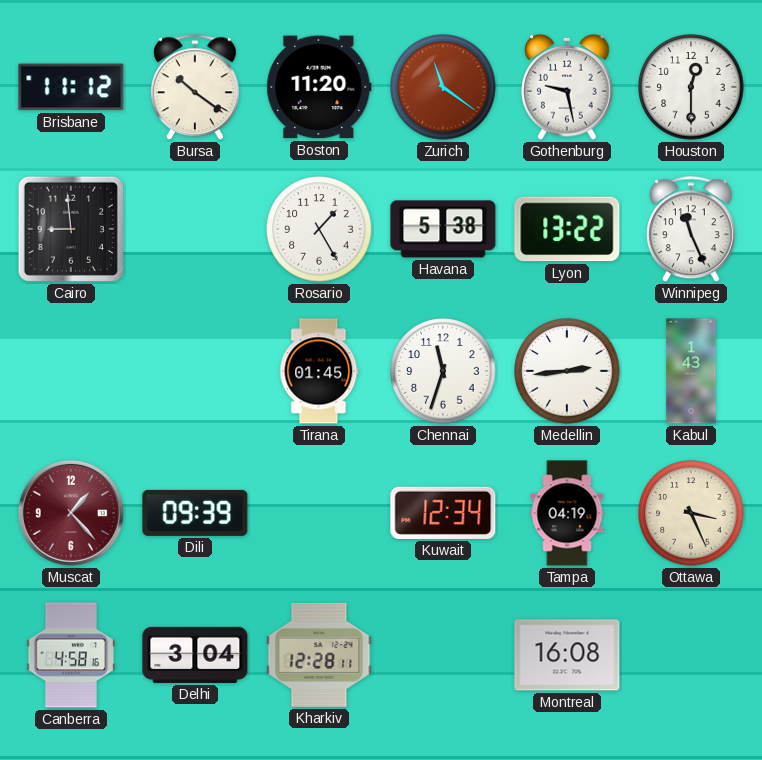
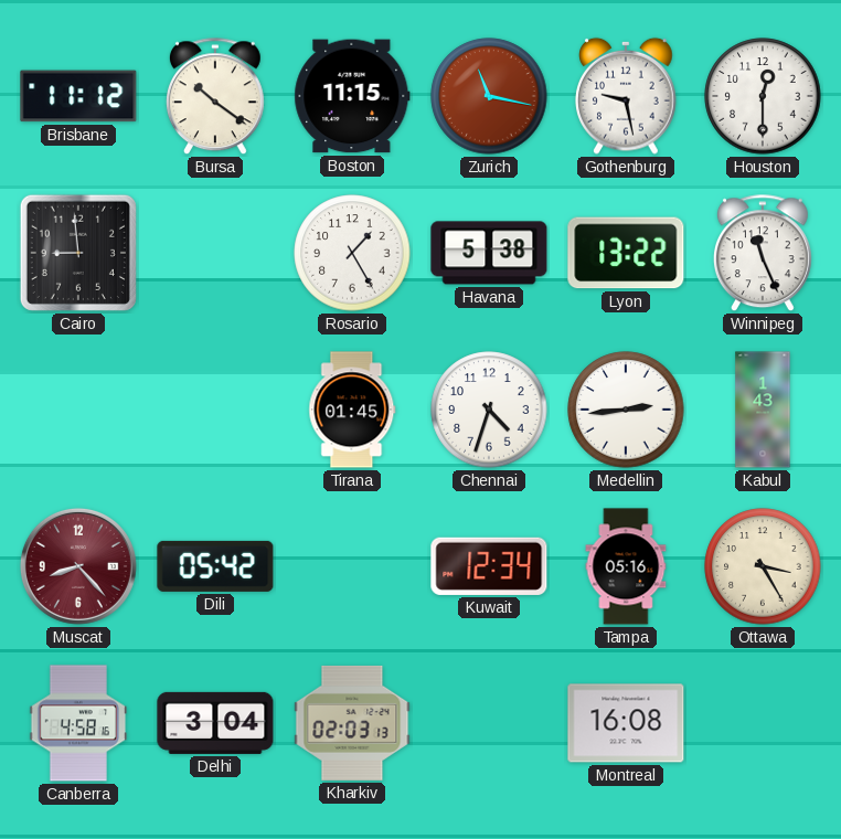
Boston: 11:20 -> 11:15
Zurich: 11:21 -> 11:17
Chennai: 11:33 -> 4:33
Muscat: 1:23 -> 8:23
Dili: 09:39 -> 05:42
Tampa: 04:19 -> 05:16
Ottawa: 3:26 -> 3:25
Kharkiv: 12:28 -> 02:03
